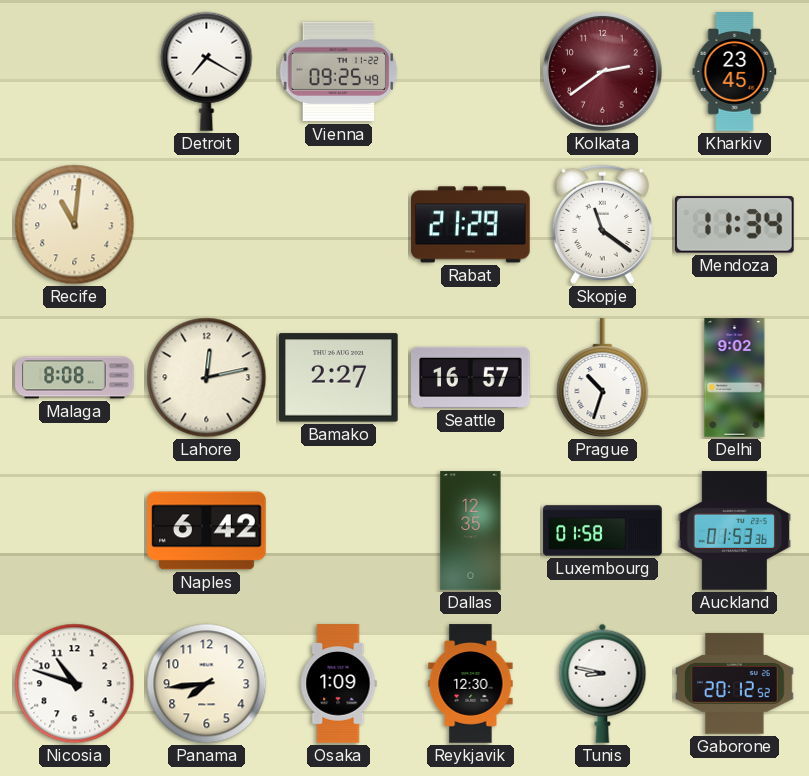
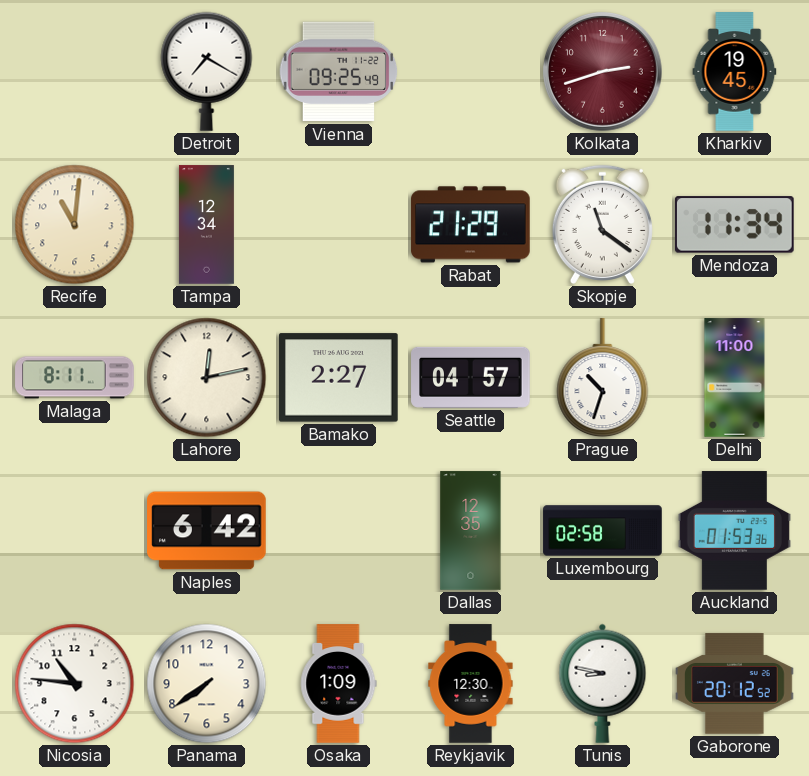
Kolkata: 2:39 -> 2:42
Kharkiv: 23:45 -> 19:45
Tampa: none -> 12:34
Malaga: 8:08 -> 8:11
Seattle: 16:57 -> 04:57
Delhi: 9:02 -> 11:00
Luxembourg: 01:58 -> 02:58
Nicosia: 10:48 -> 10:46
Panama: 7:44 -> 7:39
